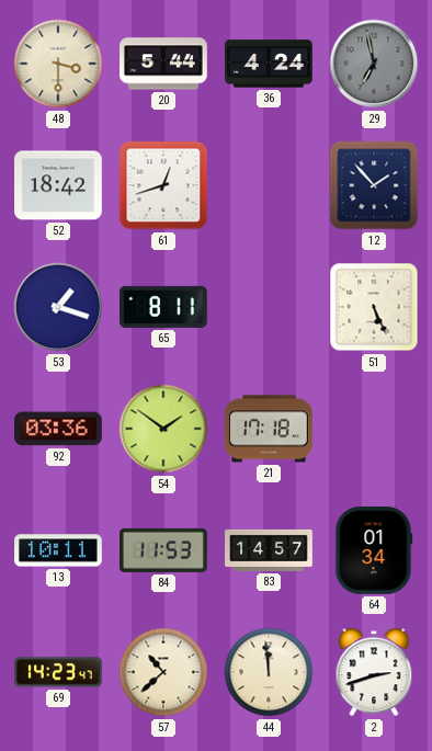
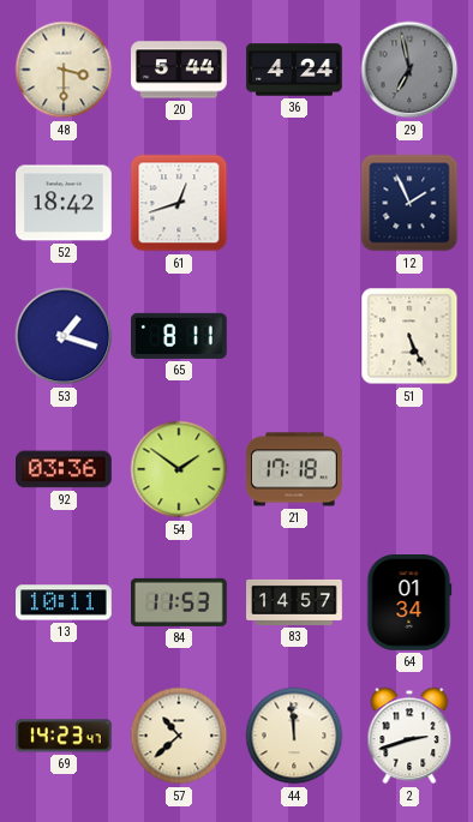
12: 1:53 -> 1:56
